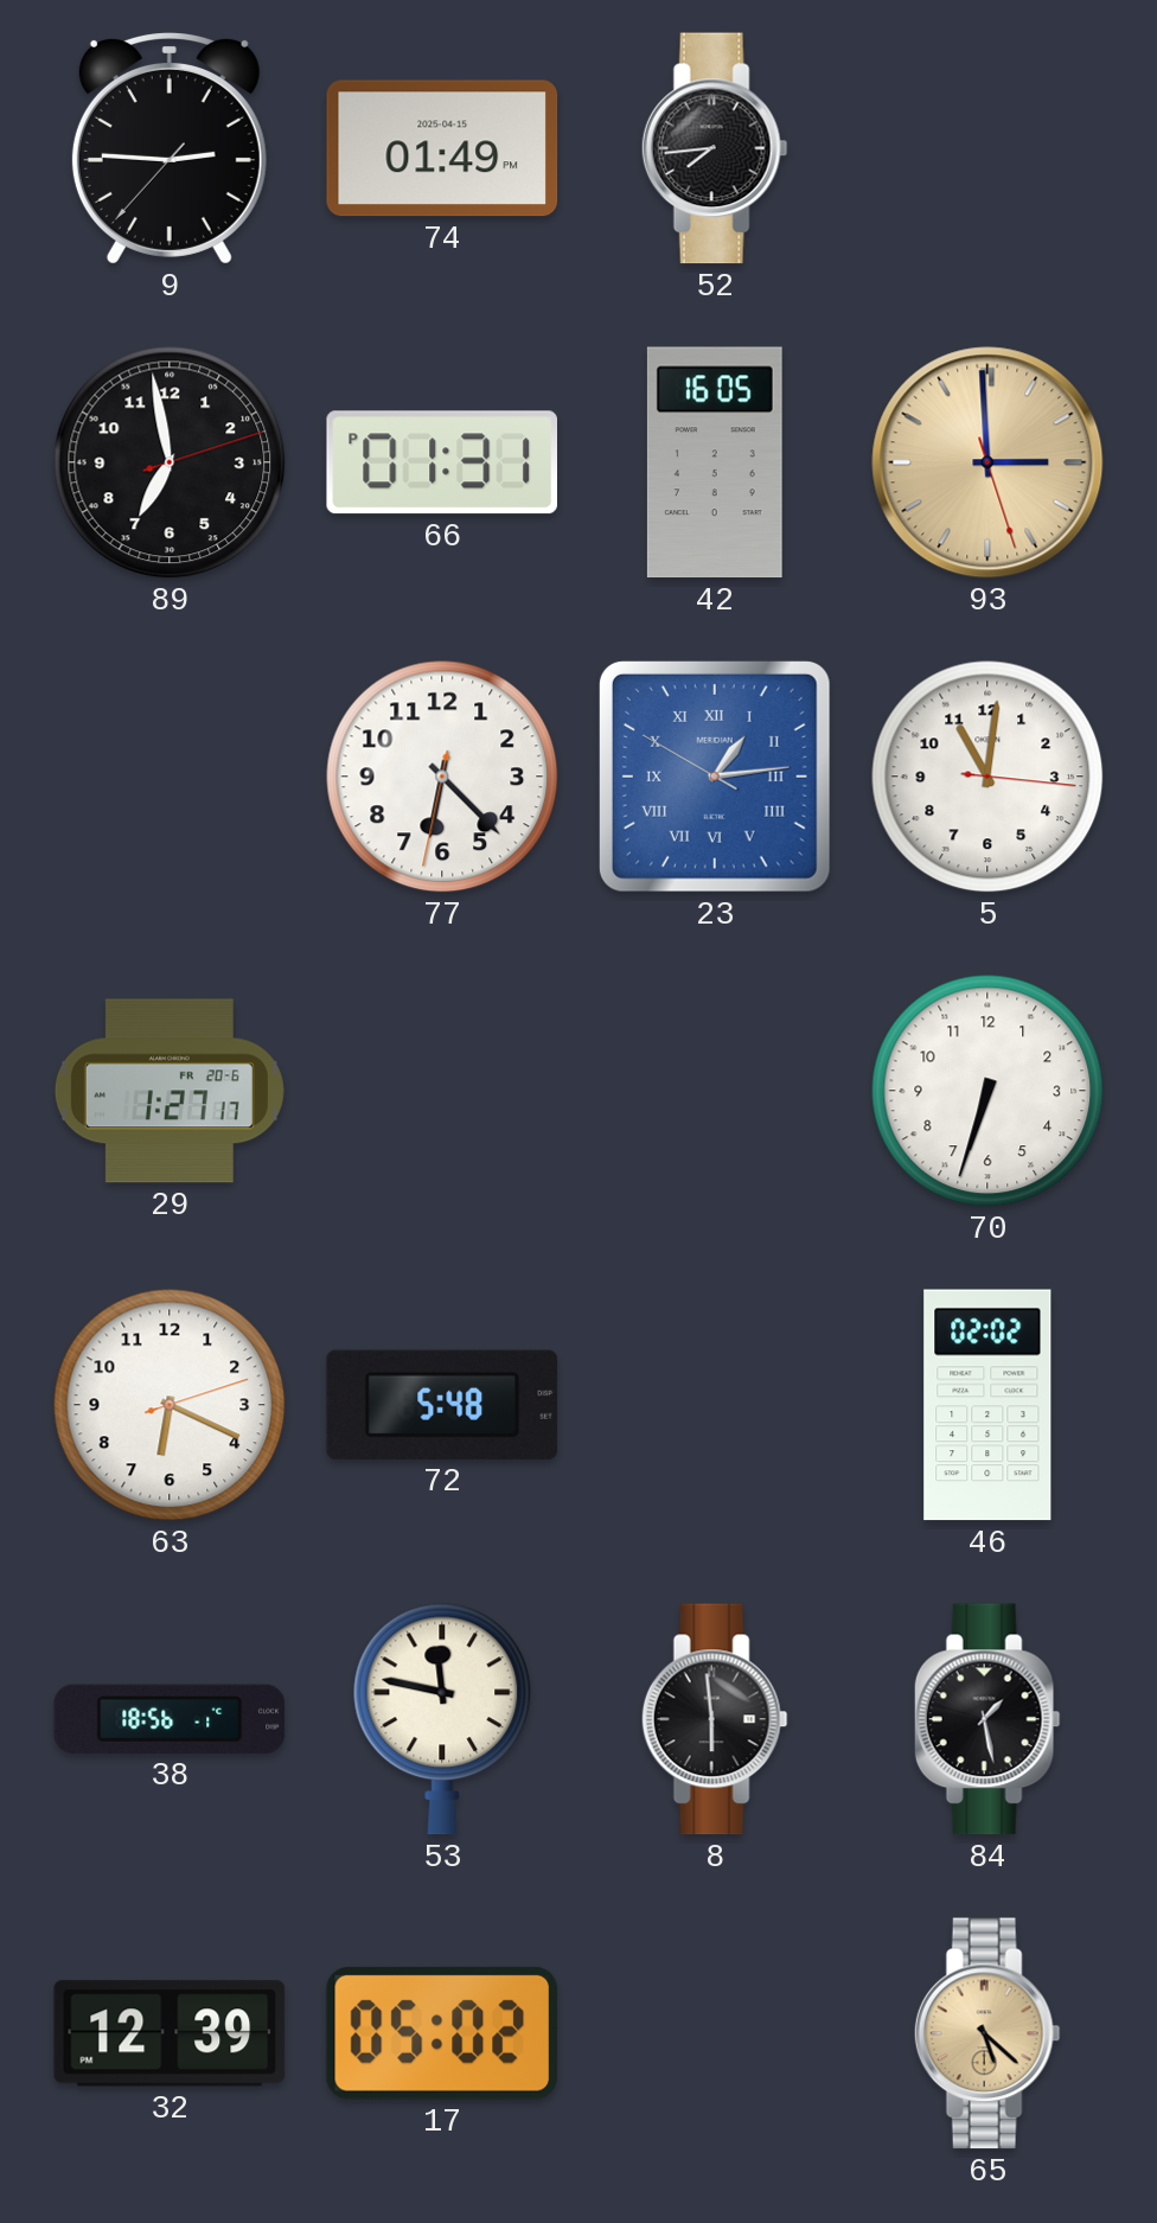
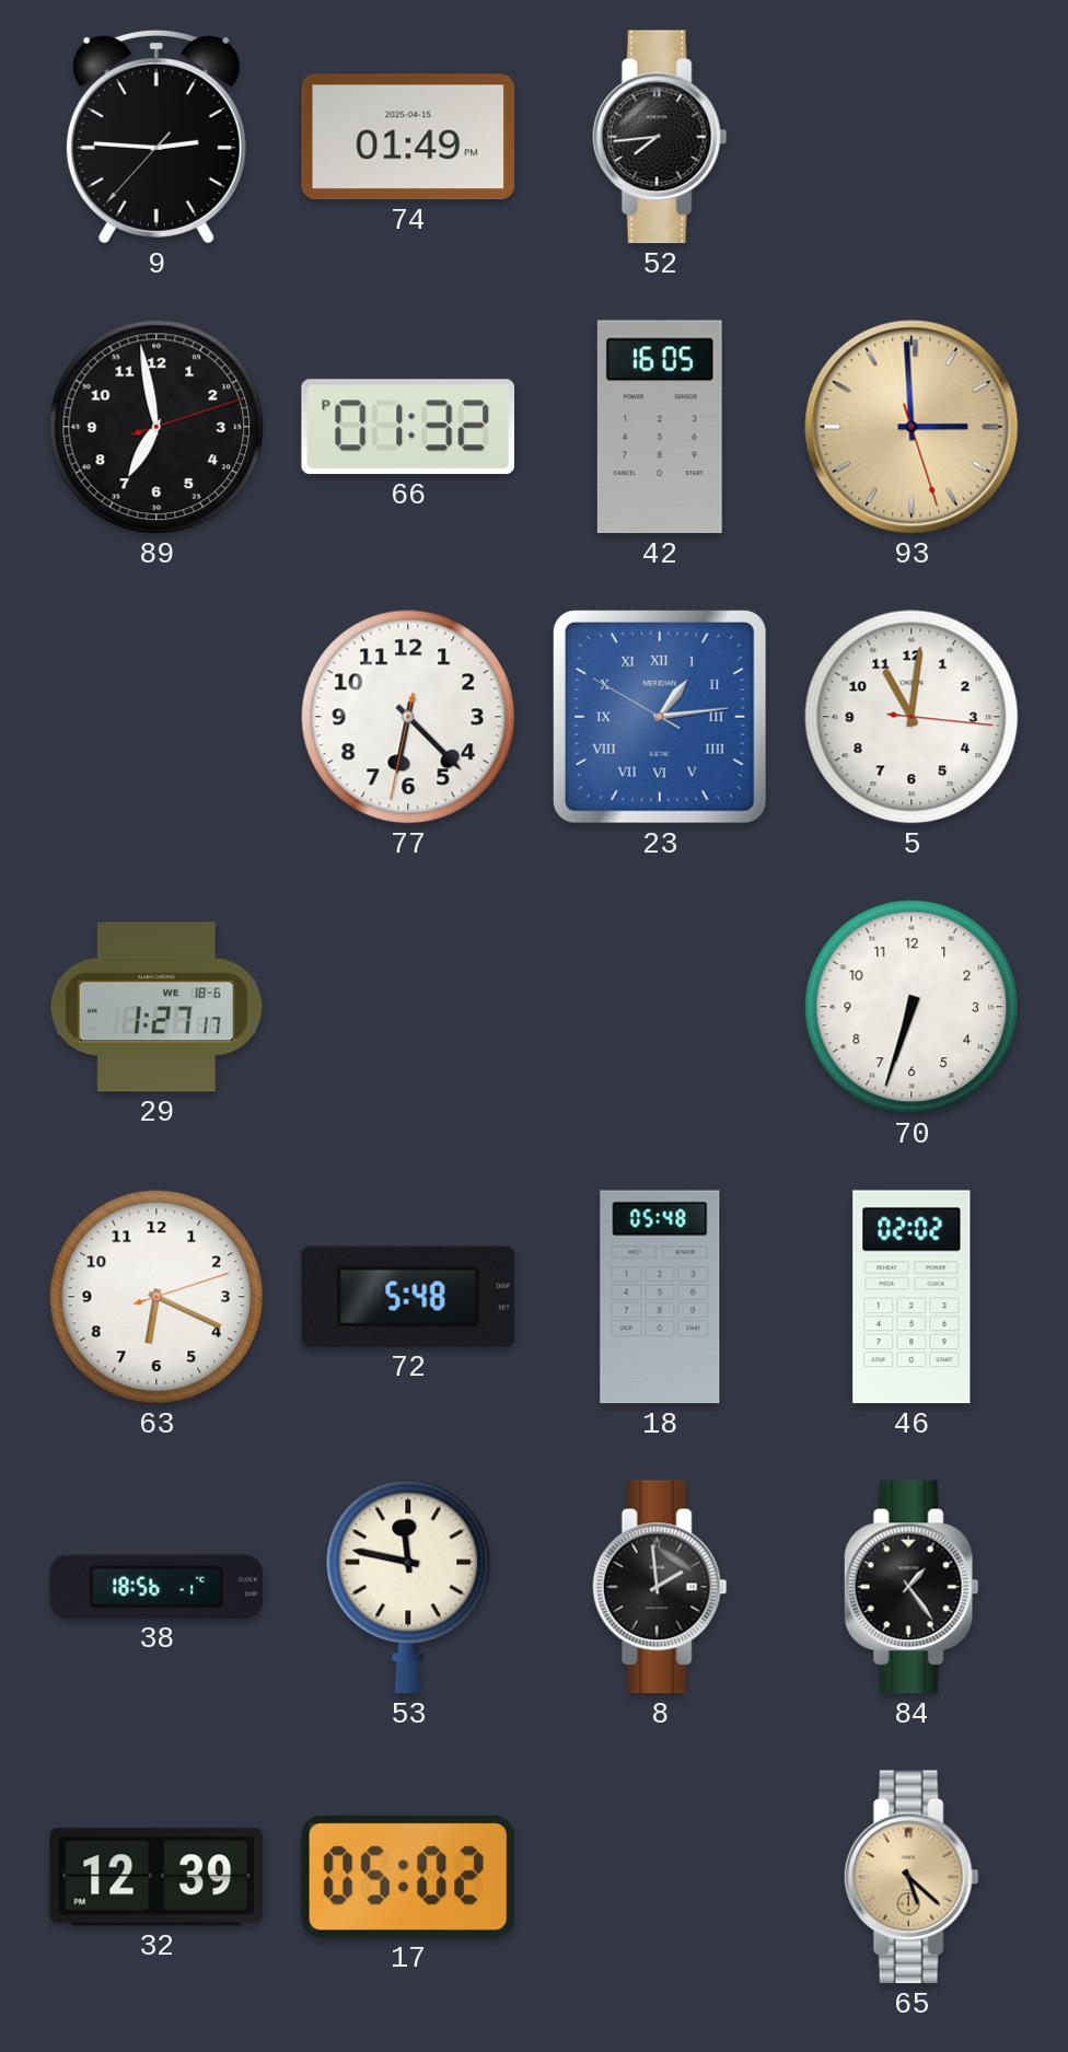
66: 01:31 -> 01:32
29 date: FR 20-6 -> WE 18-6
18: none -> 05:48
8: 5:59 -> 1:59
84: 1:28 -> 1:24
